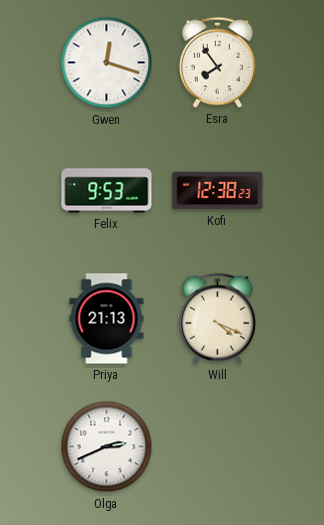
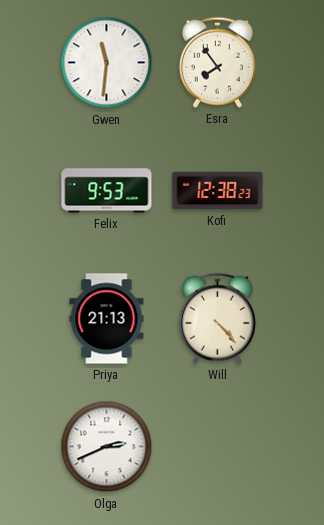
Gwen: 12:18 -> 11:31
Will: 4:19 -> 4:23
